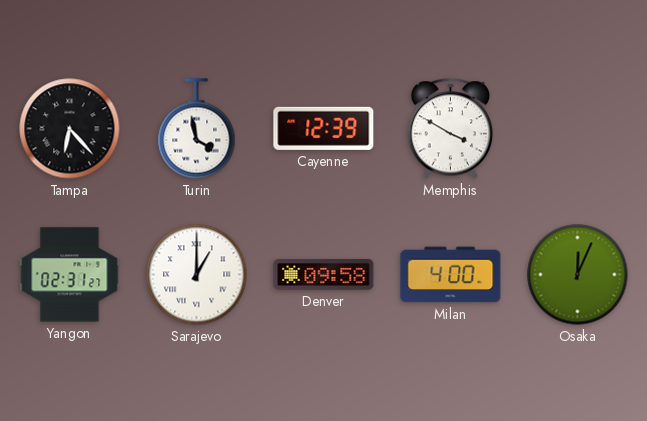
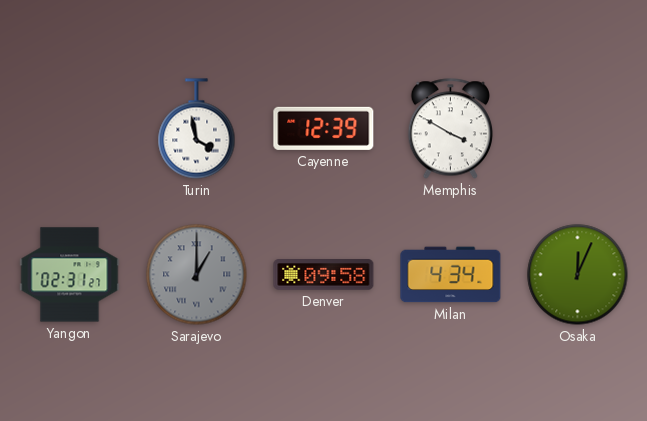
Tampa: 6:23 -> none
Sarajevo dial: white -> grey
Milan: 4:00 -> 4:34
